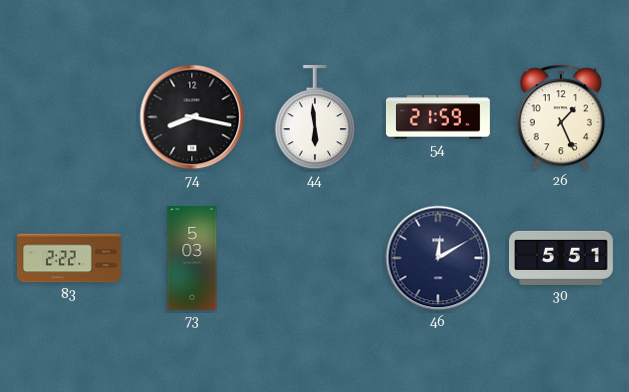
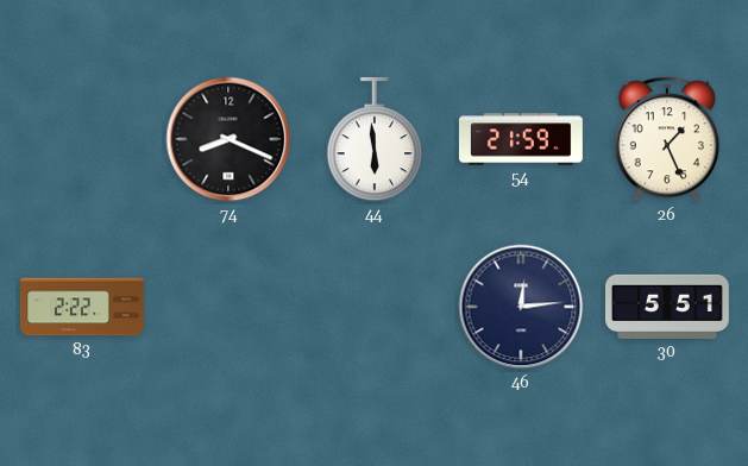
74: 8:17 -> 8:19
73: 5:03 -> none
46: 12:10 -> 12:14
